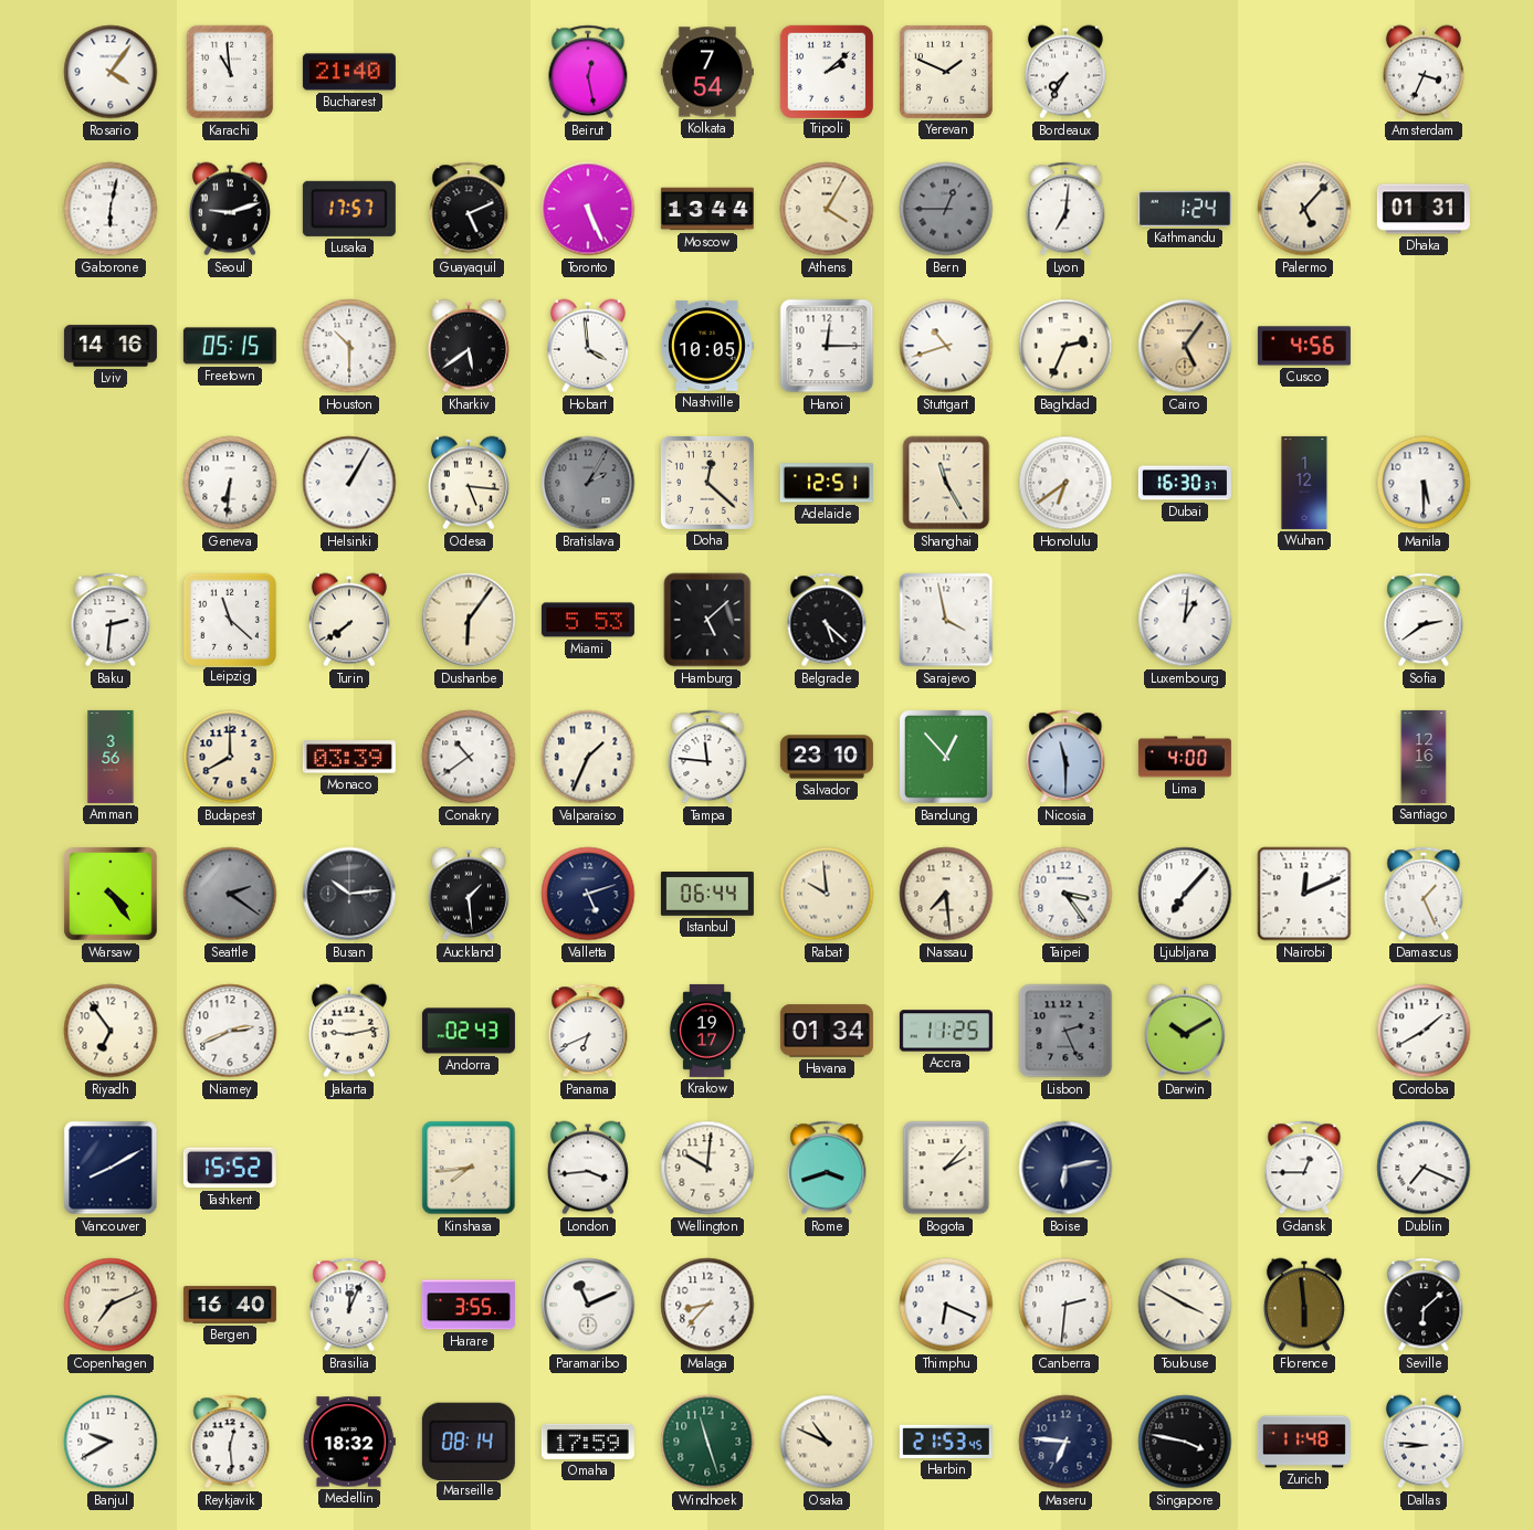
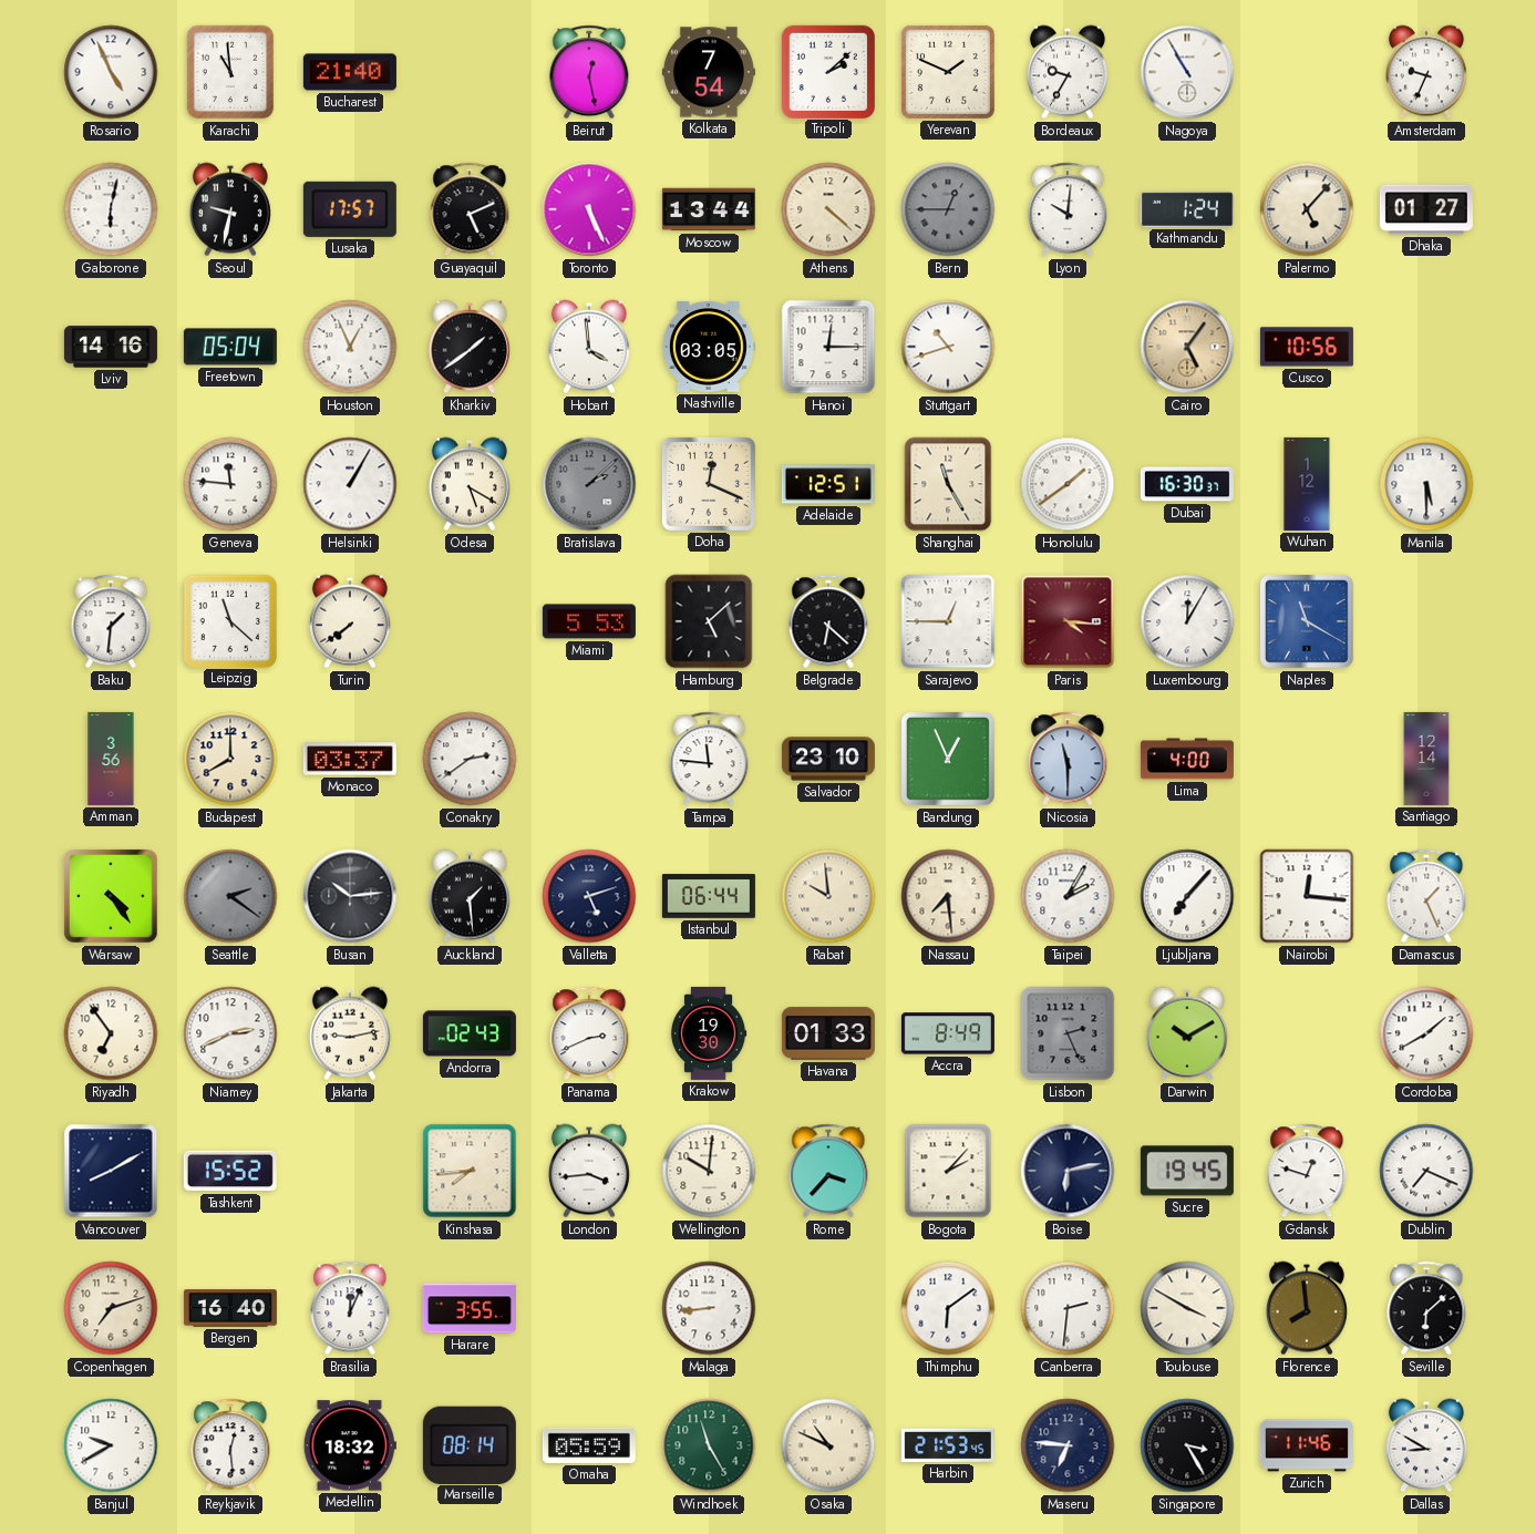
Rosario: 4:06 -> 4:56
Bordeaux: 7:35 -> 9:35
Nagoya: none -> 10:55
Amsterdam: 3:34 -> 9:34
Seoul: 9:12 -> 9:32
Athens: 4:05 -> 4:22
Lyon: 7:01 -> 10:01
Dhaka: 01:31 -> 01:27
Freetown: 05:15 -> 05:04
Houston: 10:30 -> 12:56
Kharkiv: 5:39 -> 1:39
Nashville: 10:05 -> 03:05
Baghdad: 2:34 -> none
Cusco: 4:56 -> 10:56
Geneva: 6:31 -> 11:46
Odesa: 5:16 -> 5:20
Bratislava: 2:05 -> 2:08
Doha: 12:22 -> 12:19
Honolulu: 6:39 -> 1:39
Baku: 2:31 -> 1:31
Dushanbe: 6:06 -> none
Belgrade: 5:22 -> 6:22
Sarajevo: 3:58 -> 12:45
Paris: none -> 4:16
Luxembourg: 1:01 -> 12:05
Naples: none -> 11:20
Sofia: 2:39 -> none
Monaco: 03:39 -> 03:37
Conakry: 10:39 -> 2:39
Valparaiso: 1:34 -> none
Bandung: 12:53 -> 12:56
Santiago: 12:16 -> 12:14
Taipei: 3:24 -> 2:05
Nairobi: 12:11 -> 12:16
Panama: 6:41 -> 2:41
Krakow: 19:17 -> 19:30
Havana: 01:34 -> 01:33
Accra: 11:25 -> 8:49
Rome: 3:42 -> 3:37
Sucre: none -> 19:45
Gdansk: 12:45 -> 12:48
Copenhagen: 7:11 -> 7:12
Paramaribo: 11:11 -> none
Malaga: 8:37 -> 8:44
Thimphu: 6:19 -> 6:09
Florence: 5:59 -> 7:59
Omaha: 17:59 -> 05:59
Windhoek: 11:27 -> 11:25
Singapore: 3:47 -> 3:25
Zurich: 11:48 -> 11:46
Dallas: 8:46 -> 8:50
